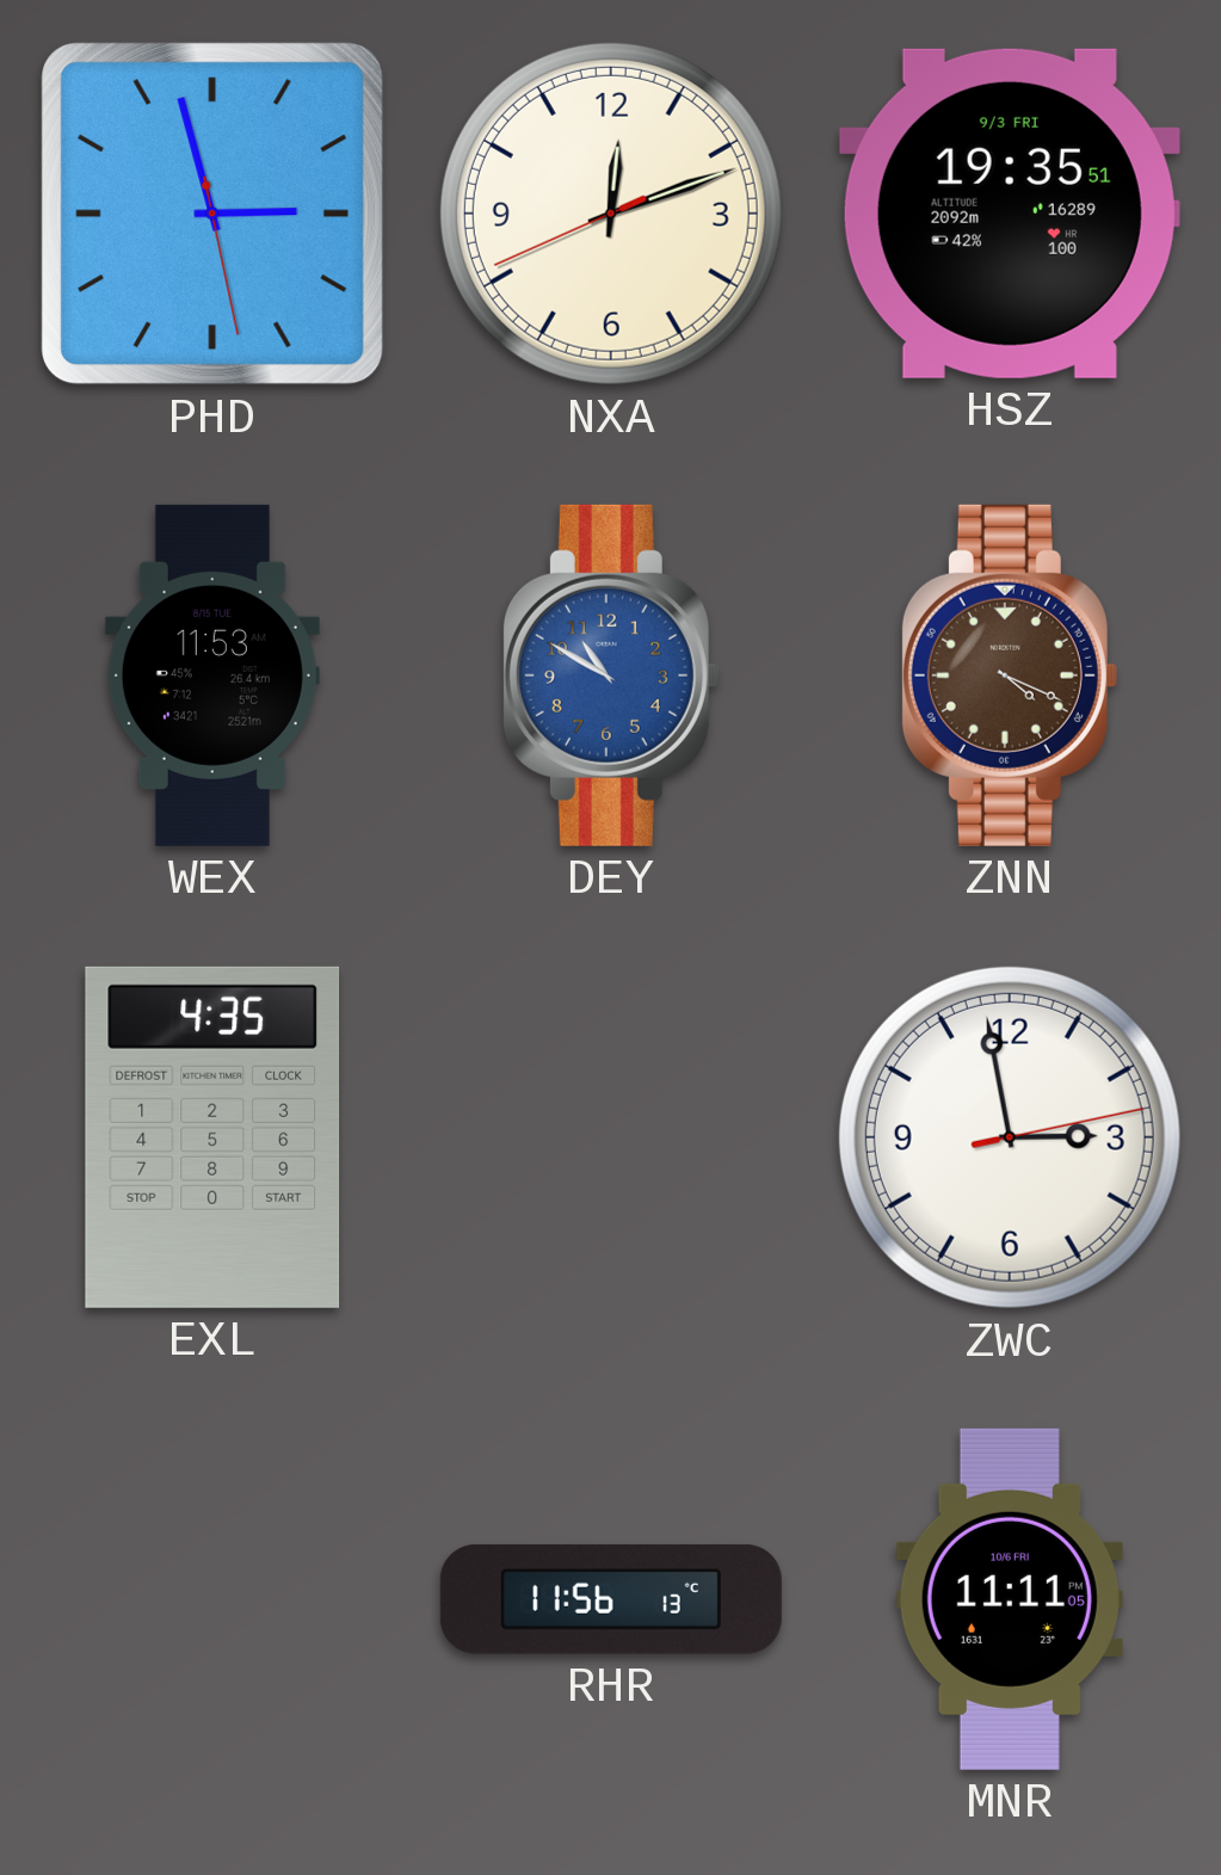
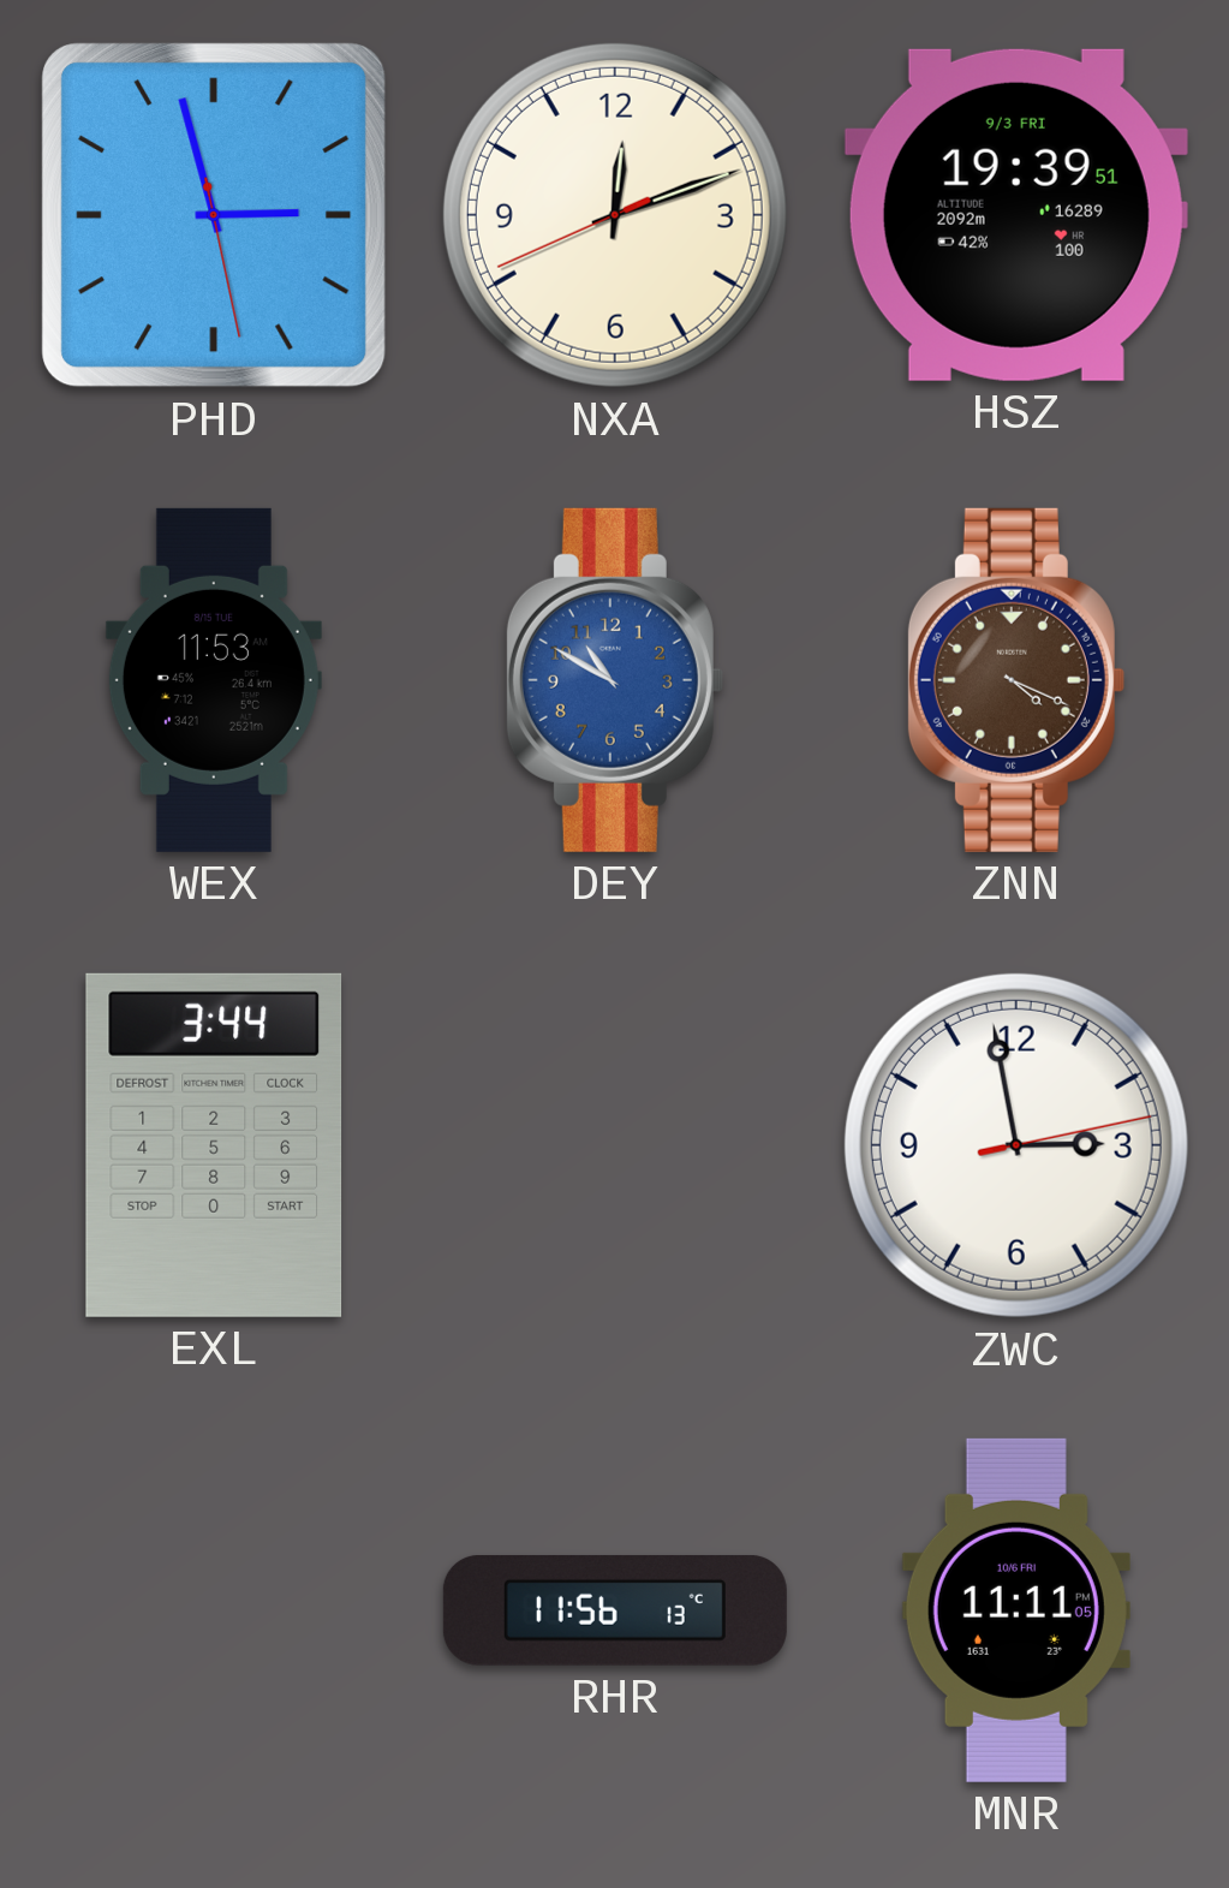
HSZ: 19:35 -> 19:39
EXL: 4:35 -> 3:44
